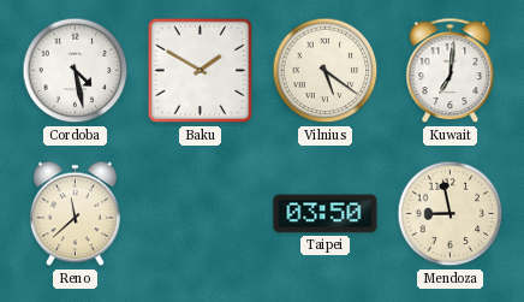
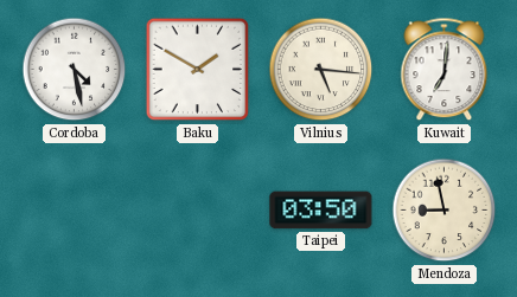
Vilnius: 5:21 -> 5:16
Reno: 11:38 -> none
